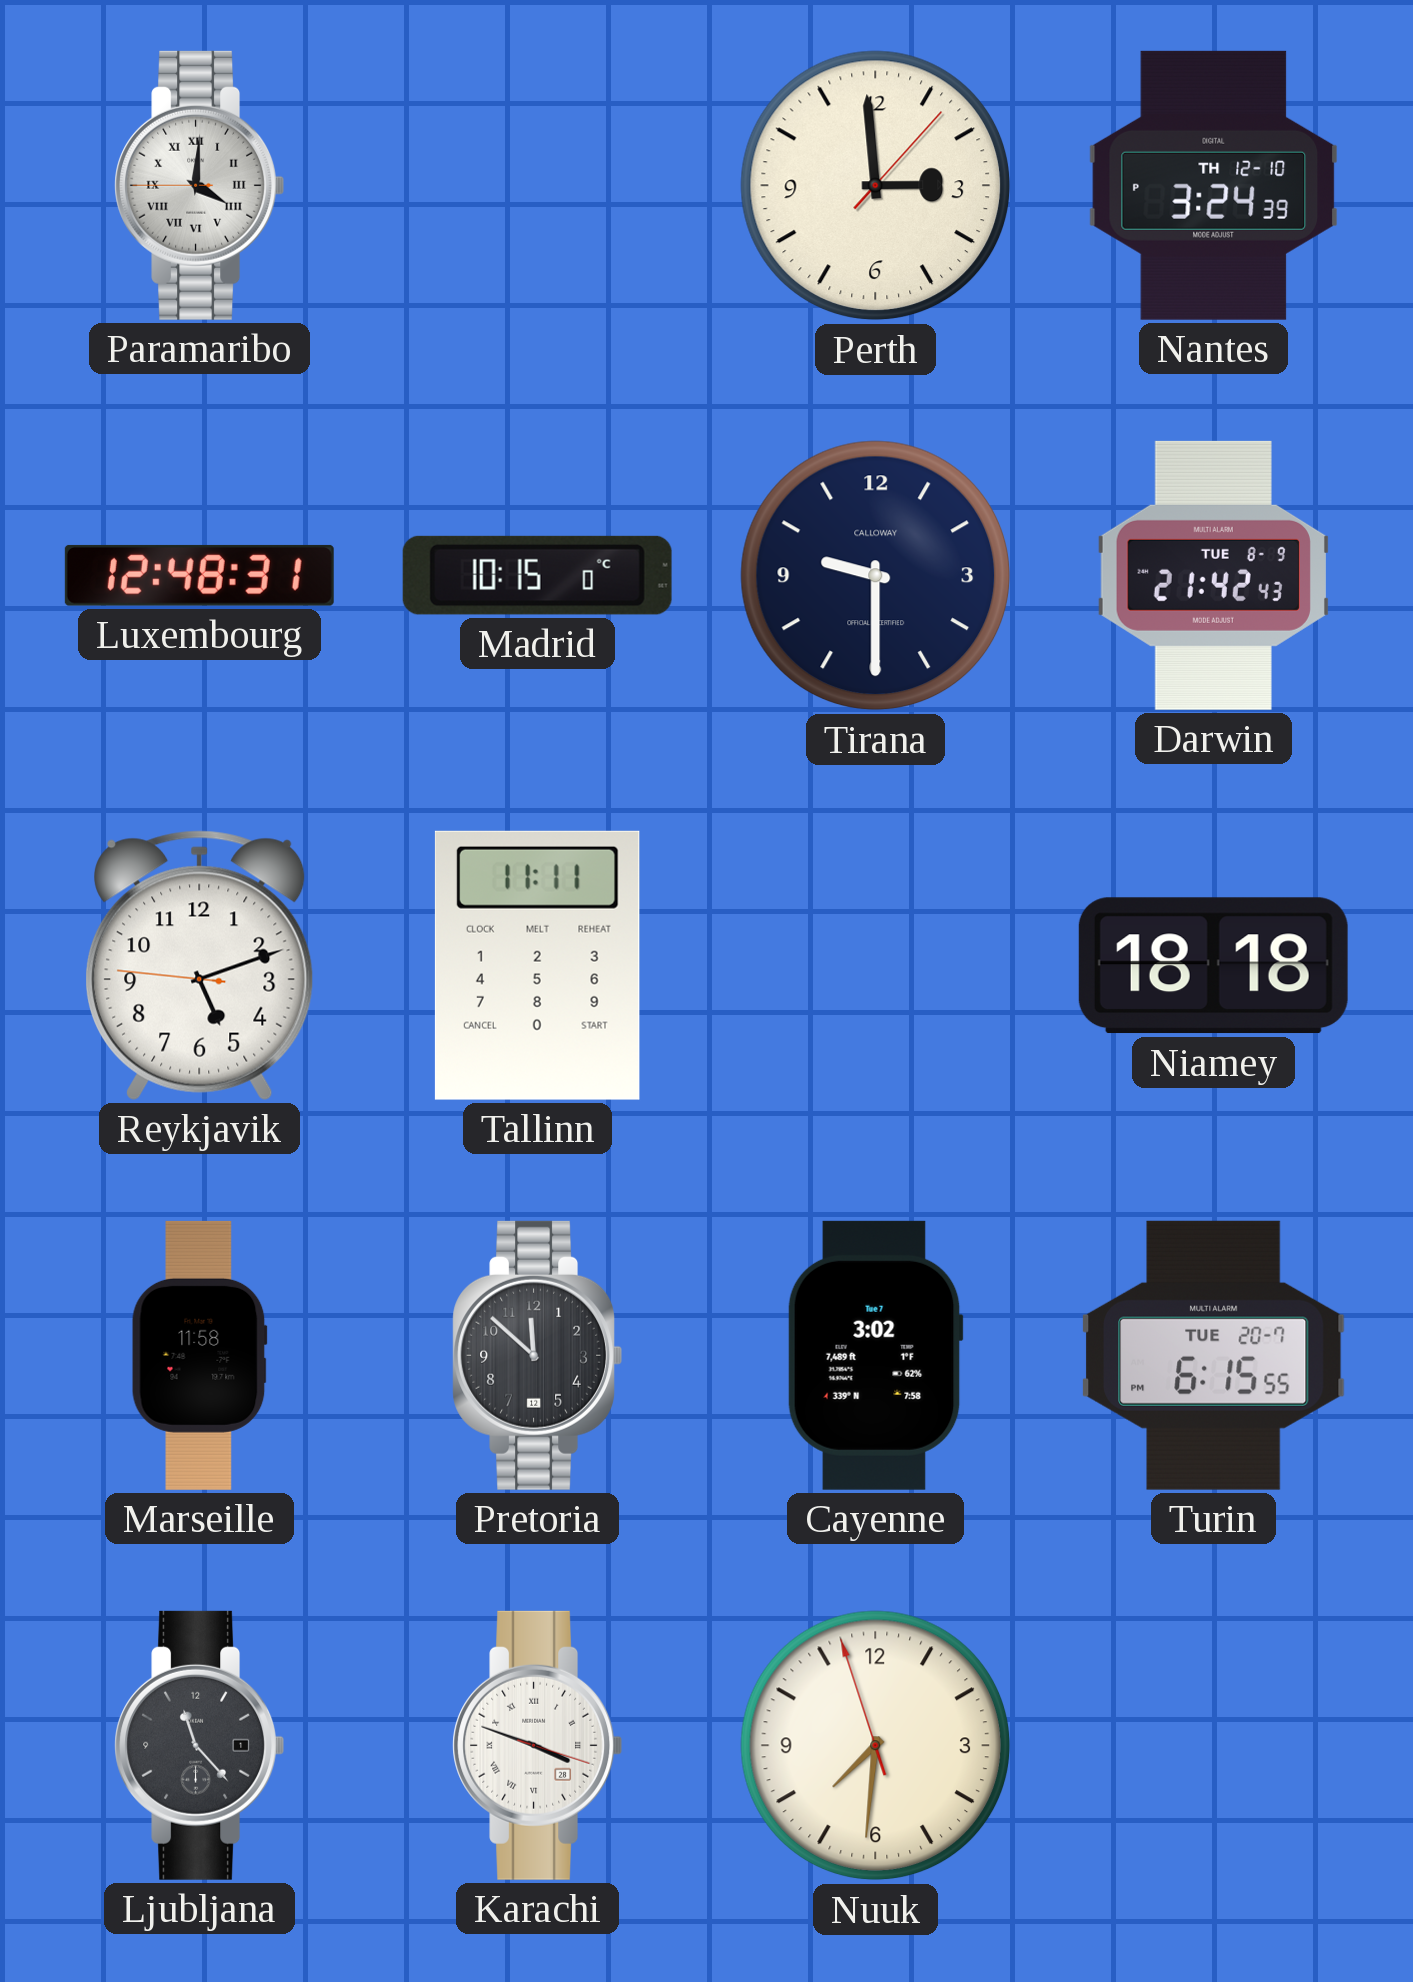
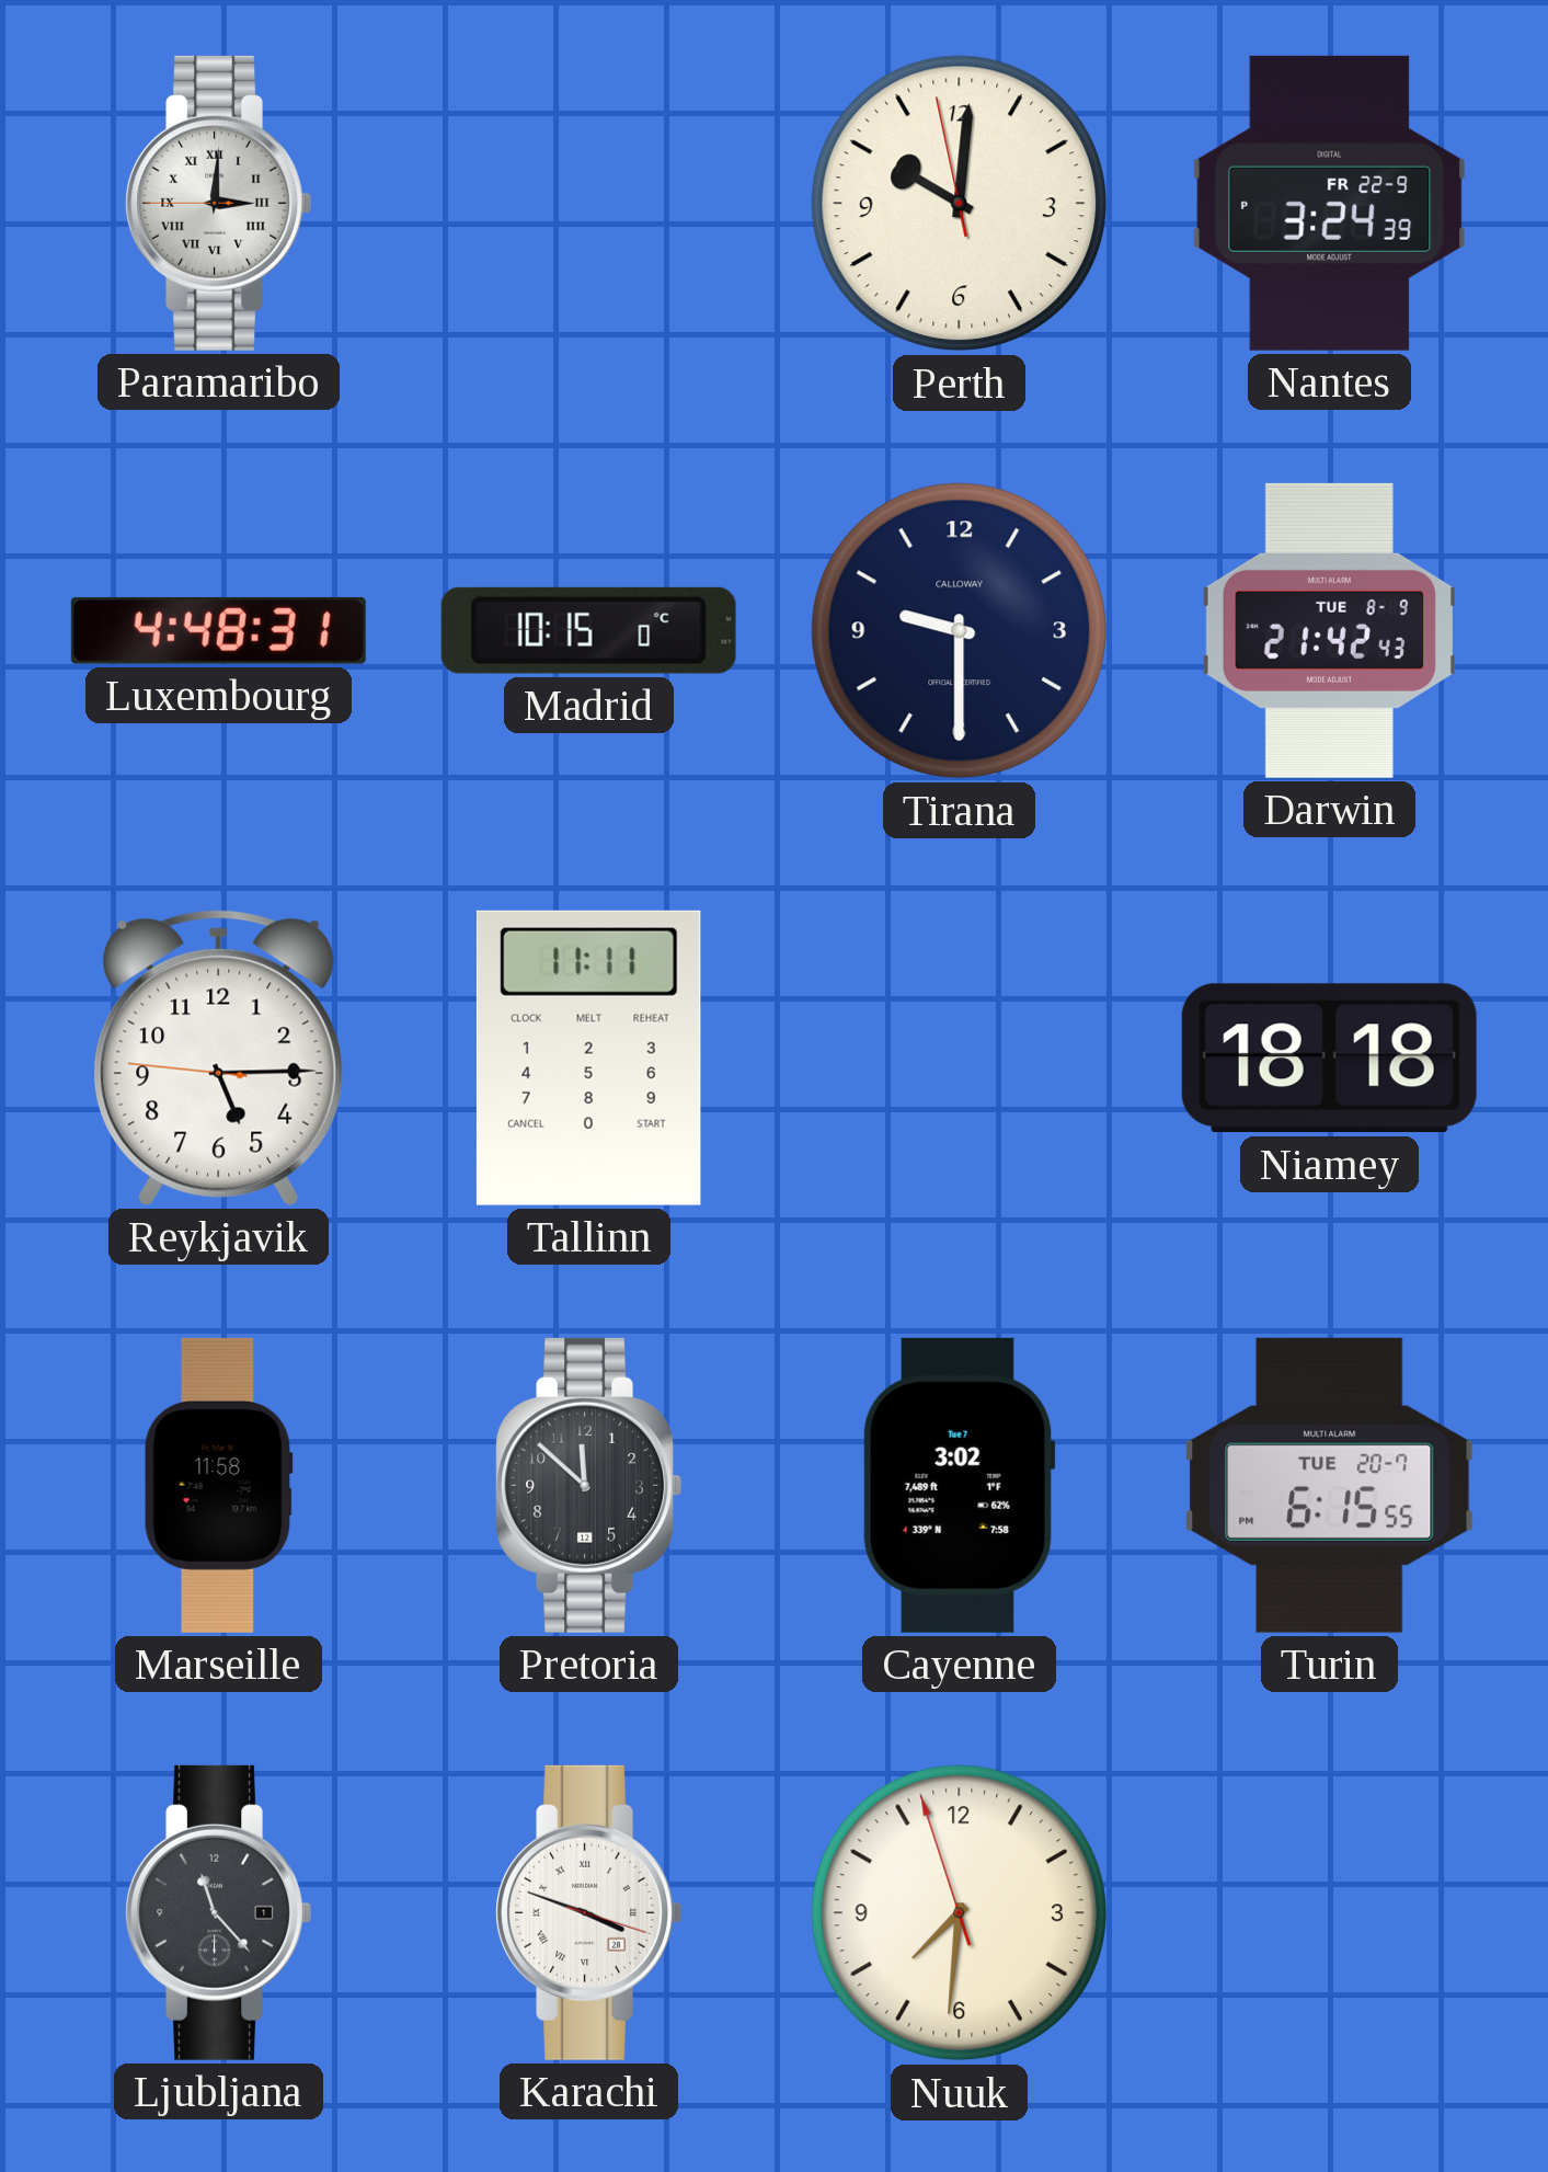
Paramaribo: 4:00 -> 3:00
Perth: 2:59 -> 10:00
Nantes date: TH 12-10 -> FR 22-9
Luxembourg: 12:48 -> 4:48
Reykjavik: 5:11 -> 5:14
